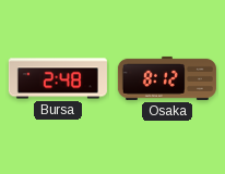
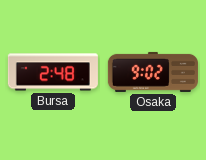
Osaka: 8:12 -> 9:02
